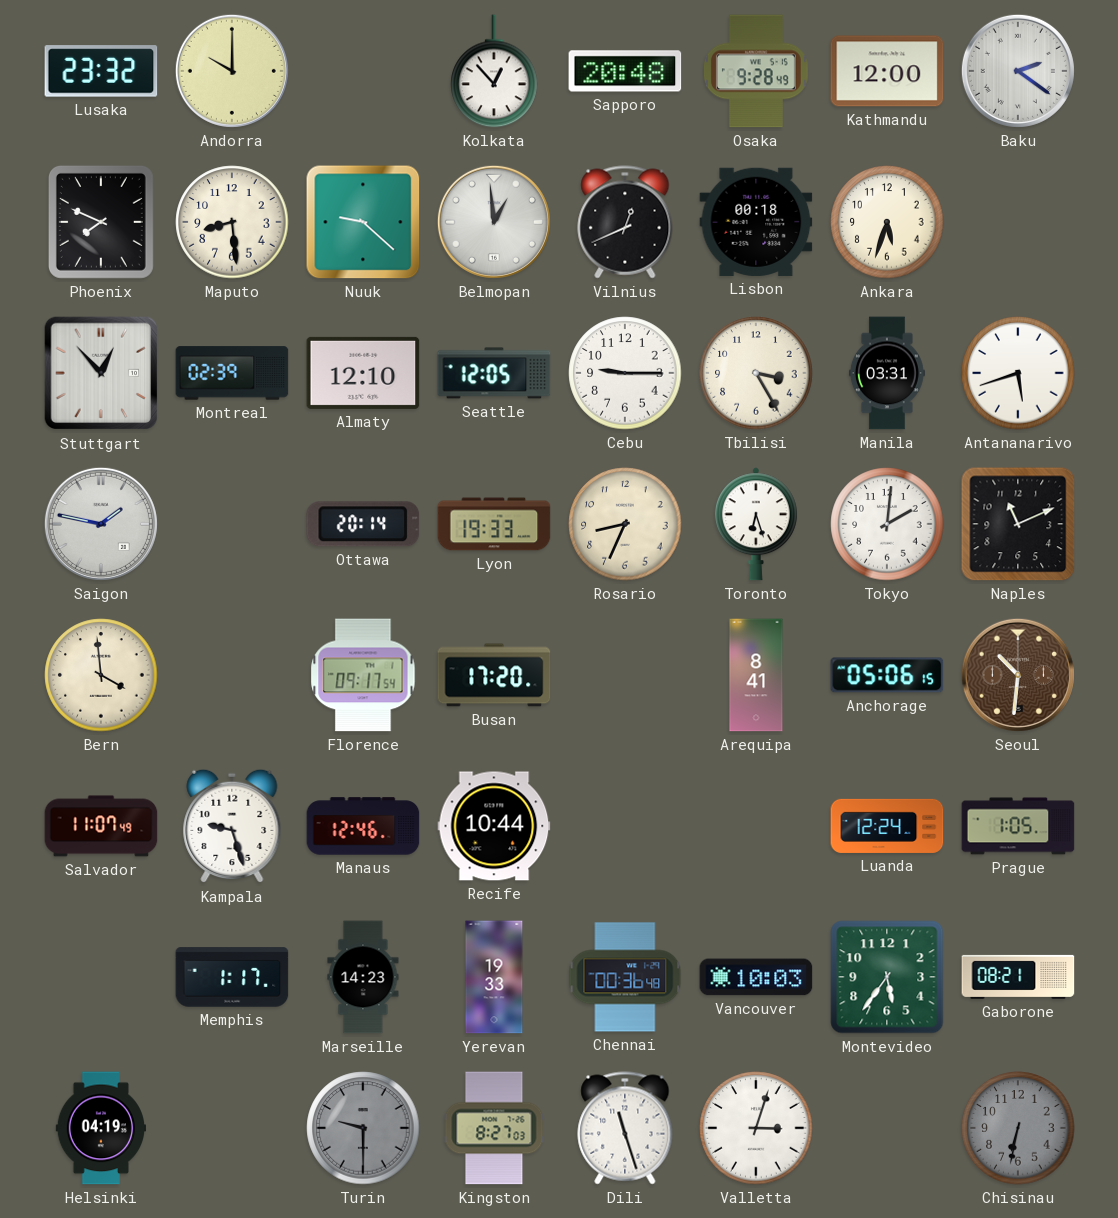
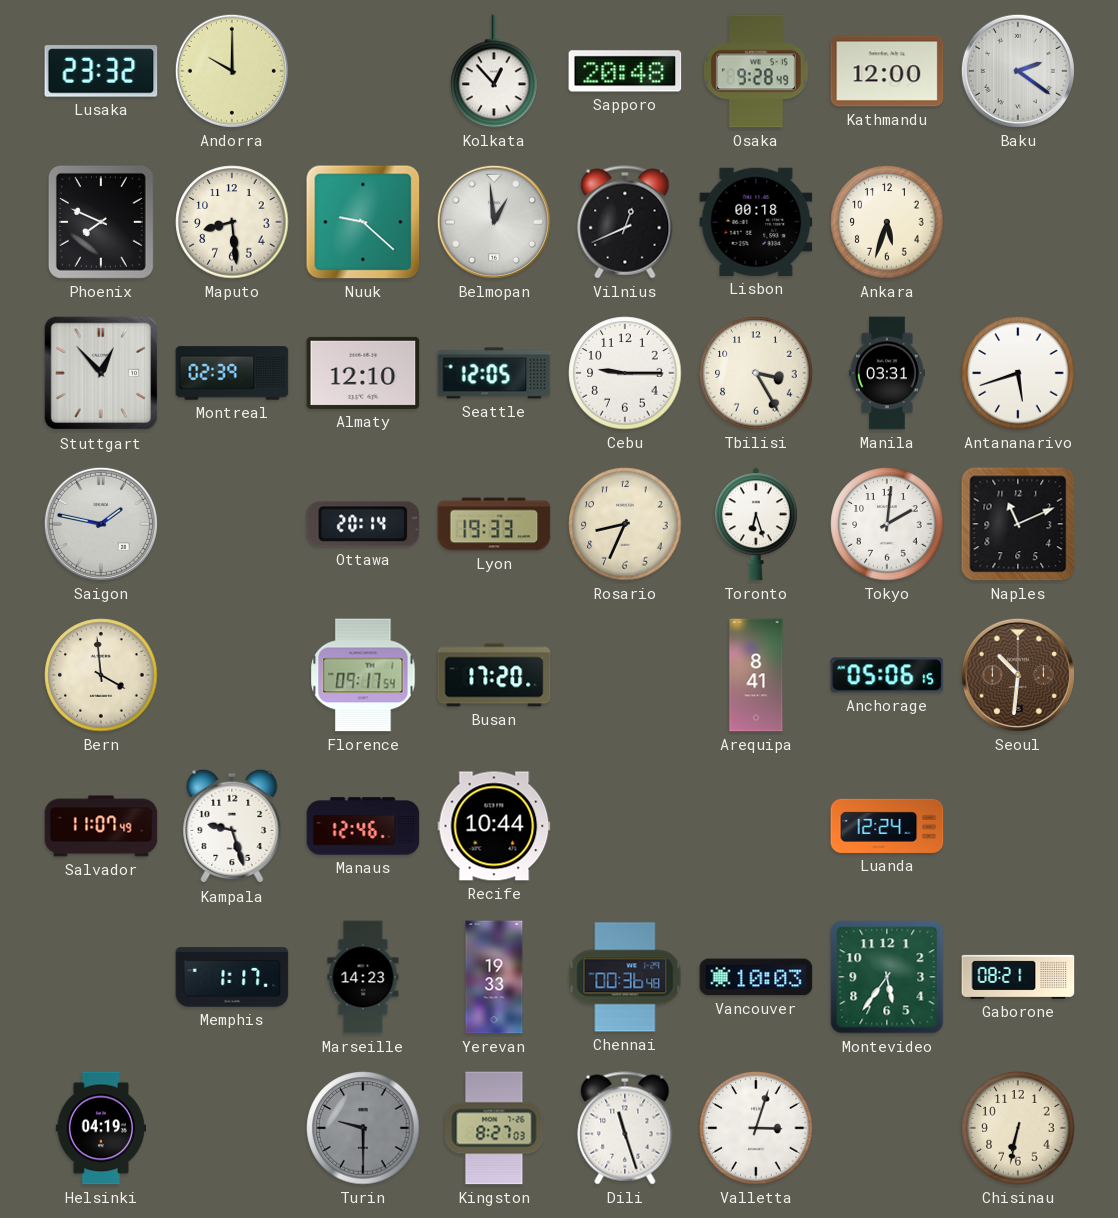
Prague: 1:05 -> none
Chisinau dial: grey -> cream
